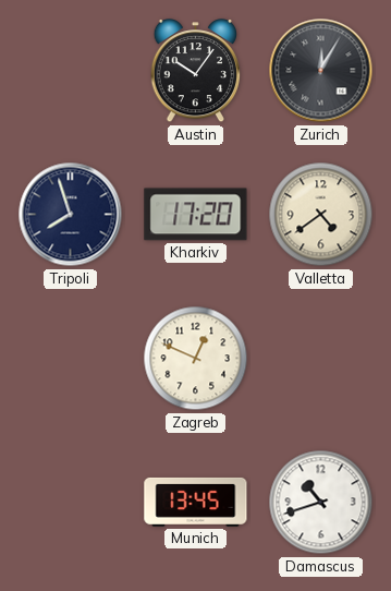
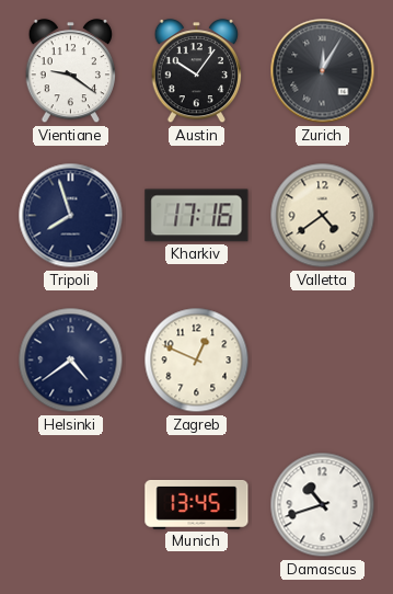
Vientiane: none -> 9:21
Kharkiv: 17:20 -> 17:16
Helsinki: none -> 4:39
